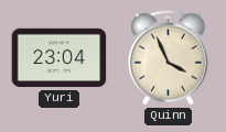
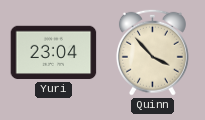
Quinn: 3:56 -> 3:53
